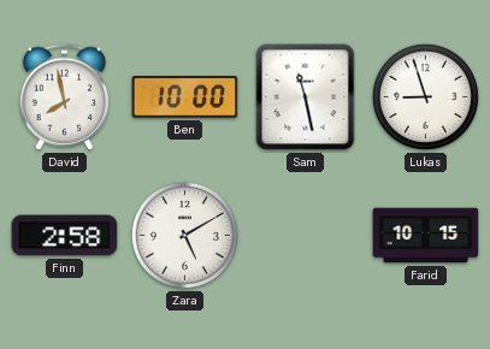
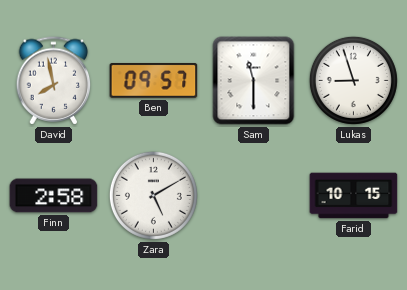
Ben: 10:00 -> 09:57
Sam: 11:28 -> 11:30
